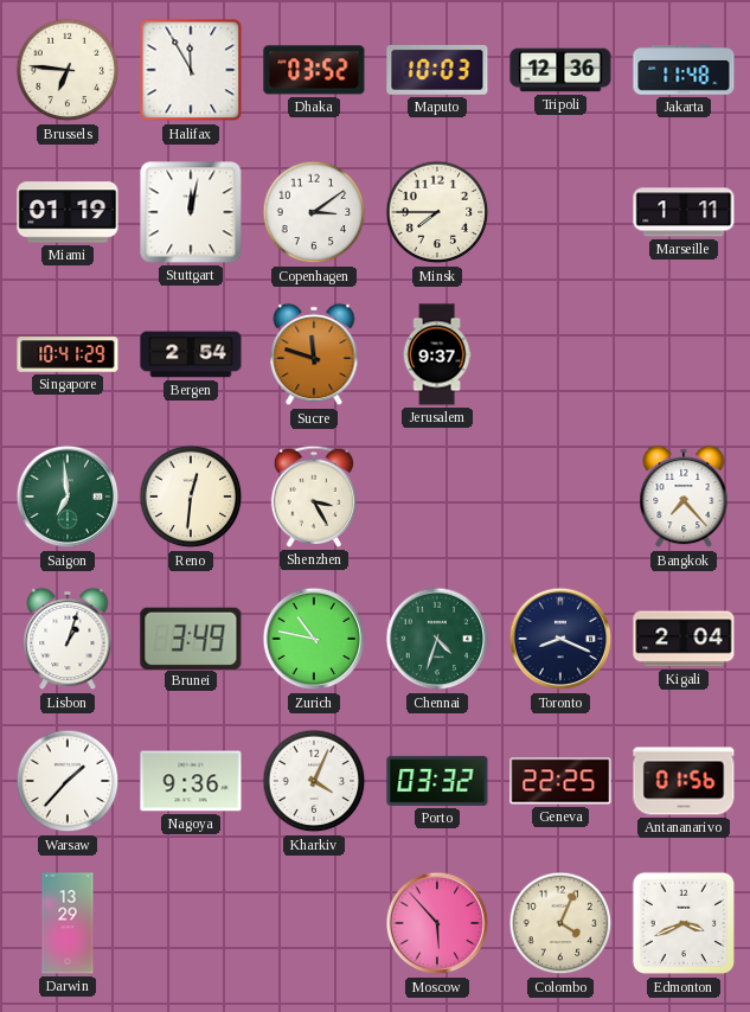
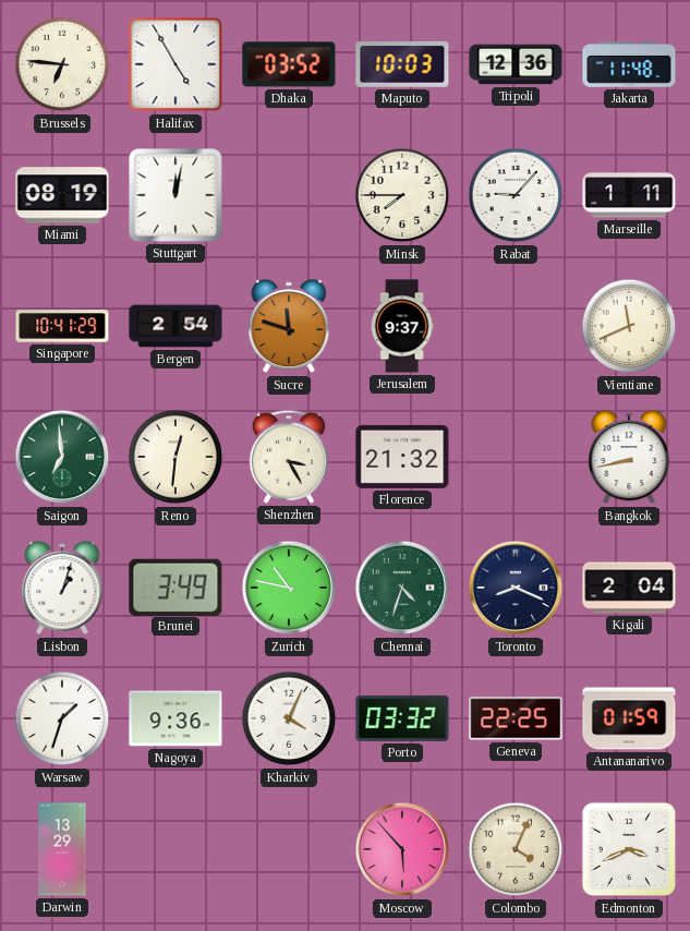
Halifax: 11:55 -> 4:55
Miami: 01:19 -> 08:19
Copenhagen: 3:09 -> none
Rabat: none -> 9:07
Vientiane: none -> 11:41
Florence: none -> 21:32
Bangkok: 7:23 -> 8:43
Warsaw: 1:37 -> 1:33
Antananarivo: 01:56 -> 01:59
